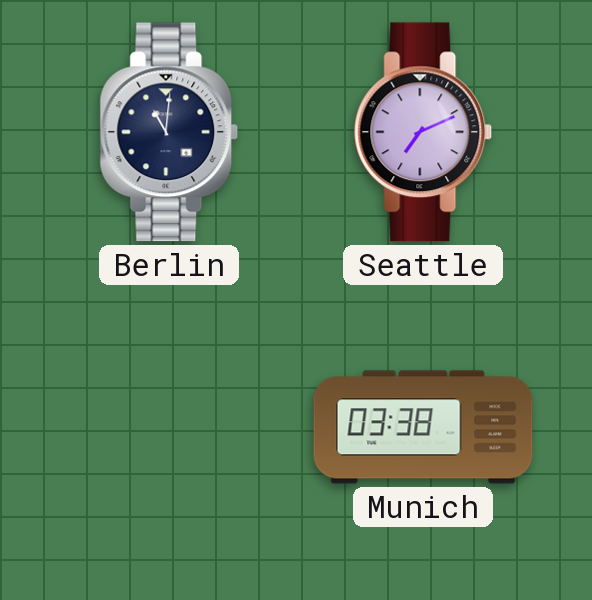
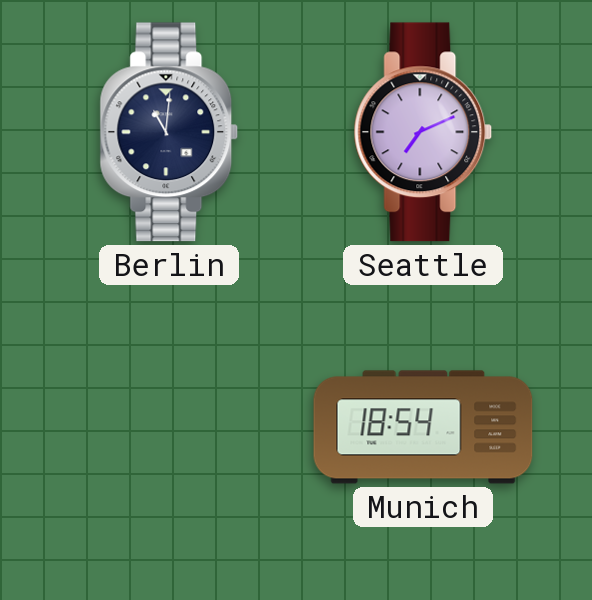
Munich: 03:38 -> 18:54
